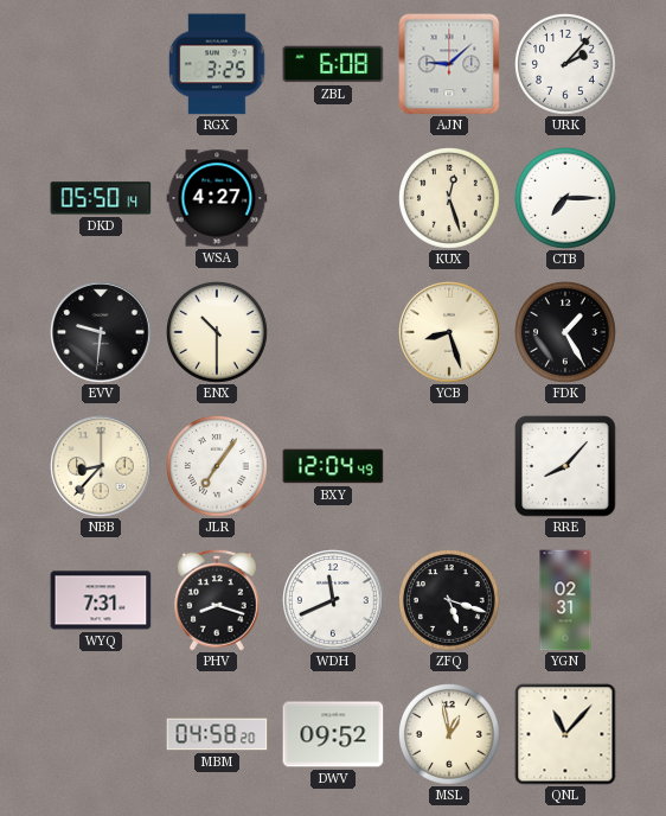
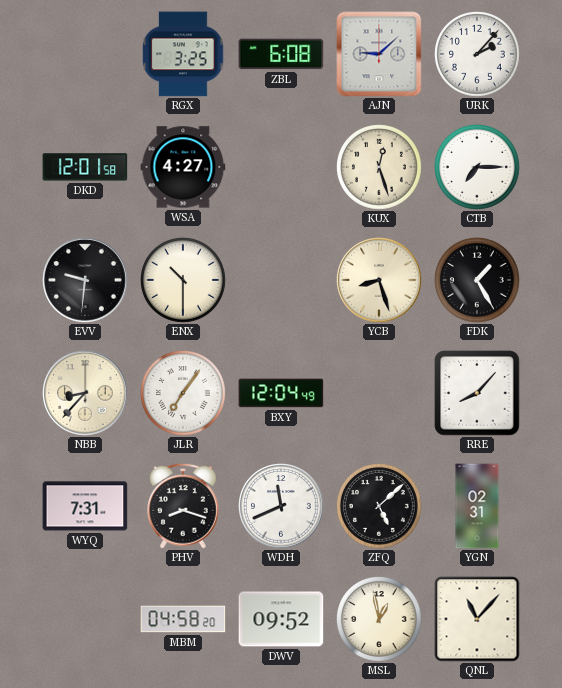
DKD: 05:50 -> 12:01
ZFQ: 5:18 -> 5:08
